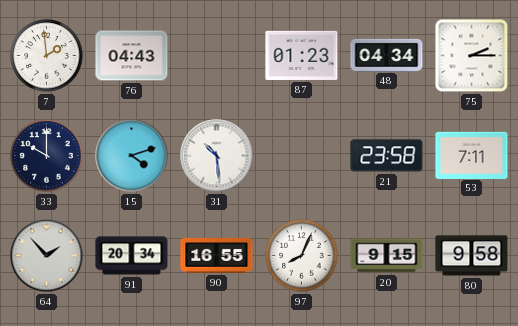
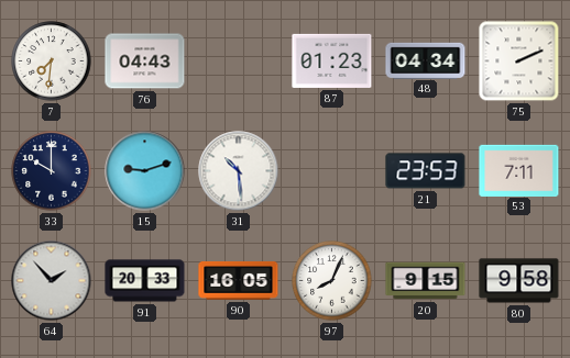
7: 1:59 -> 7:31
75: 2:15 -> 2:11
15: 4:12 -> 9:12
21: 23:58 -> 23:53
91: 20:34 -> 20:33
90: 16:55 -> 16:05
